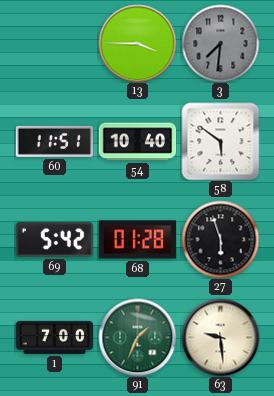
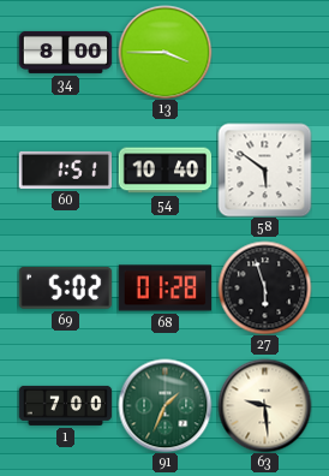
34: none -> 8:00
3: 7:31 -> none
60: 11:51 -> 1:51
69: 5:42 -> 5:02
